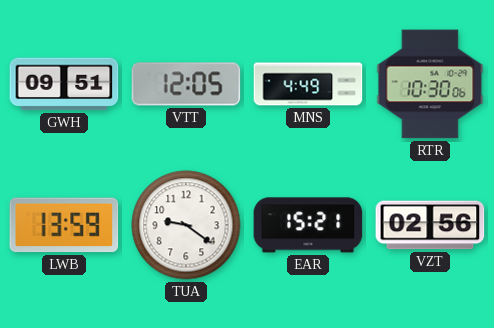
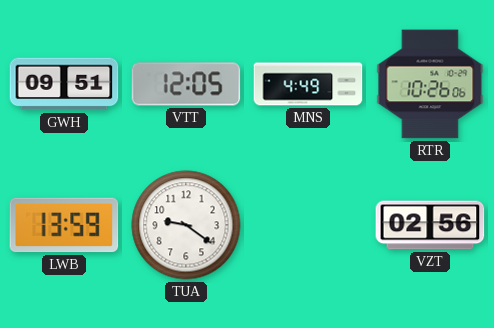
RTR: 10:30 -> 10:26
EAR: 15:21 -> none
